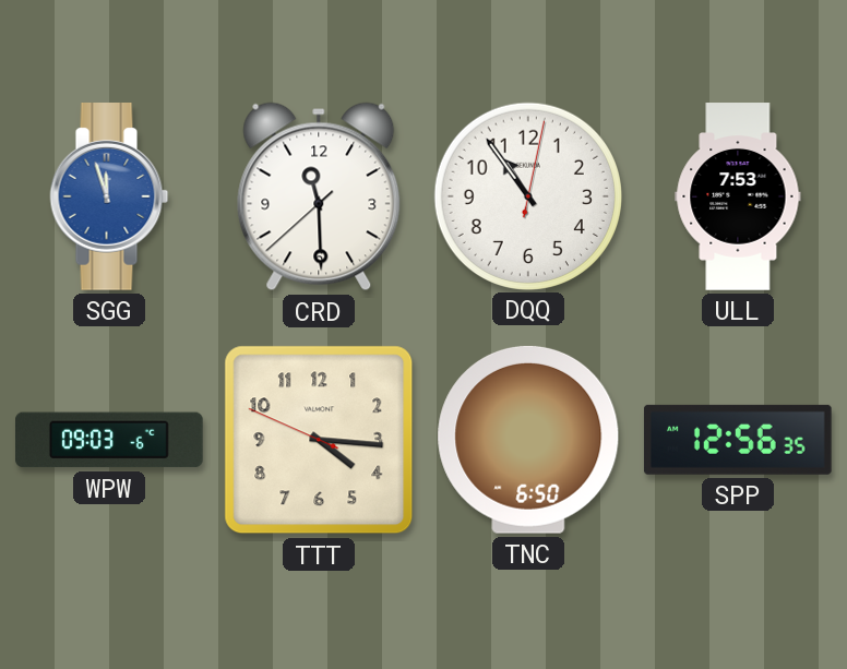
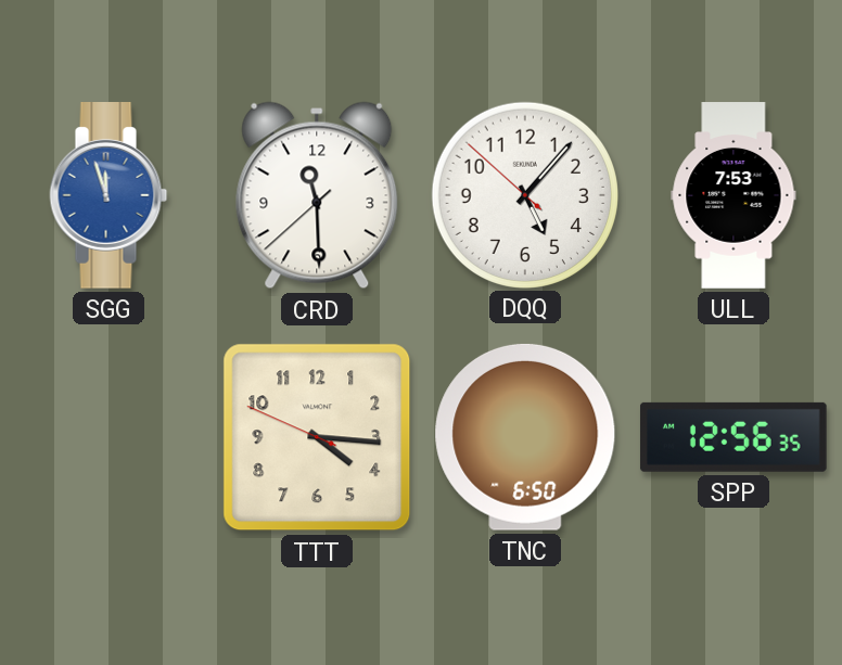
DQQ: 10:54 -> 5:06
WPW: 09:03 -> none
